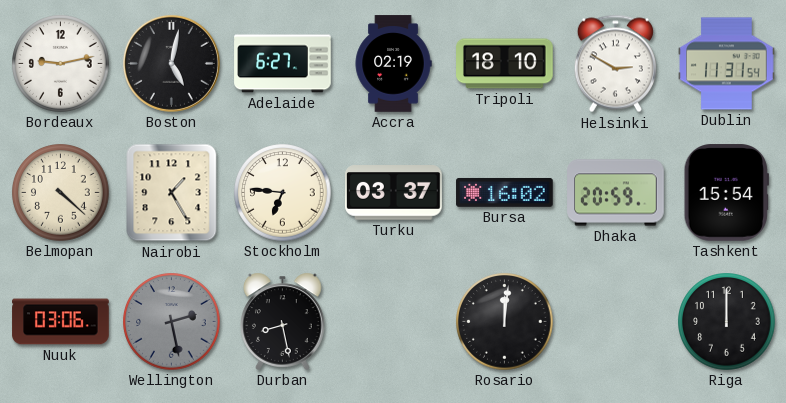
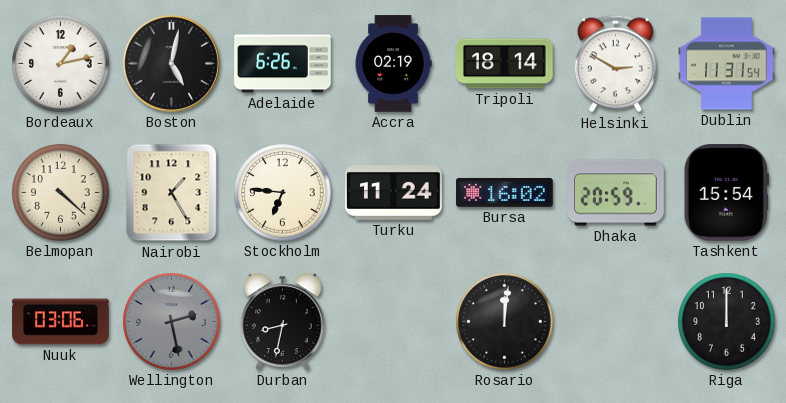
Bordeaux: 9:13 -> 1:13
Adelaide: 6:27 -> 6:26
Tripoli: 18:10 -> 18:14
Turku: 03:37 -> 11:24
Durban: 8:28 -> 8:32
